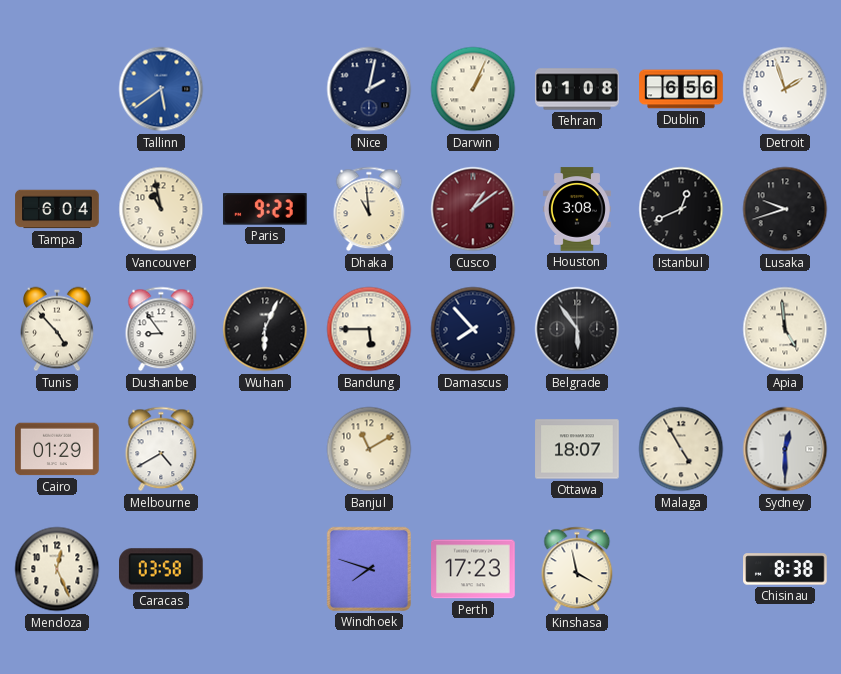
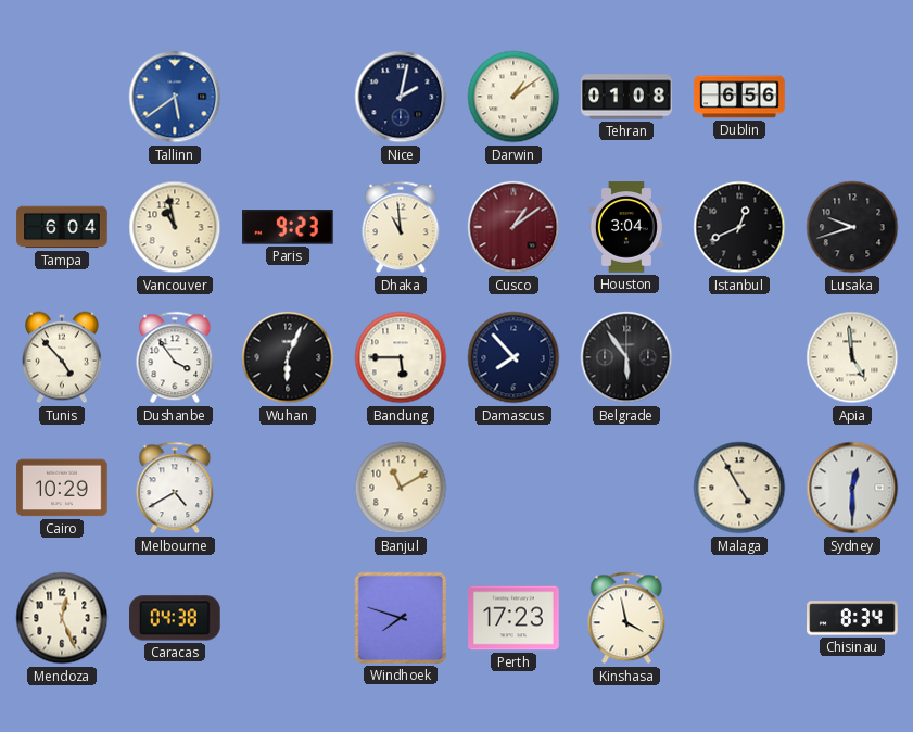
Darwin: 1:04 -> 1:09
Detroit: 1:57 -> none
Houston: 3:08 -> 3:04
Dushanbe: 8:54 -> 3:54
Cairo: 01:29 -> 10:29
Ottawa: 18:07 -> none
Caracas: 03:58 -> 04:38
Chisinau: 8:38 -> 8:34
